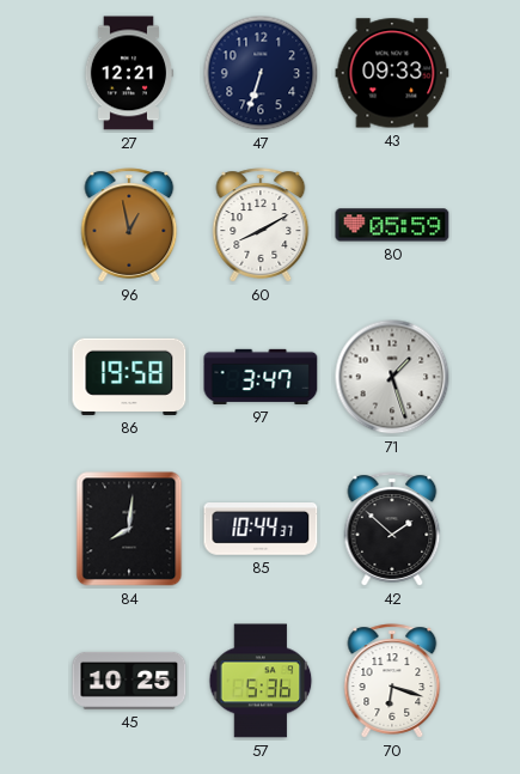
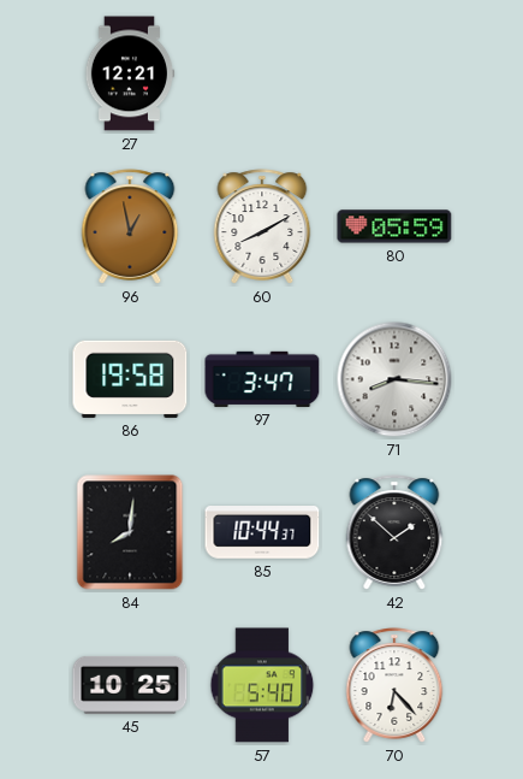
47: 6:33 -> none
43: 09:33 -> none
71: 1:27 -> 8:16
57: 5:36 -> 5:40
70: 6:18 -> 6:23
